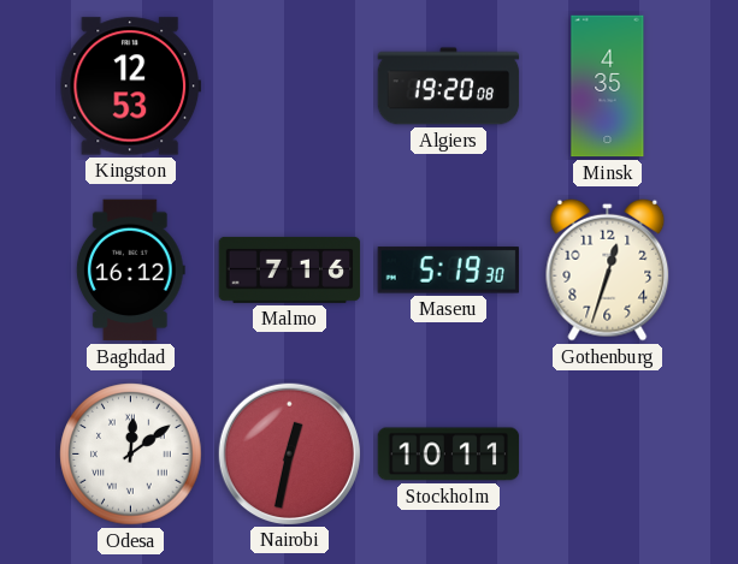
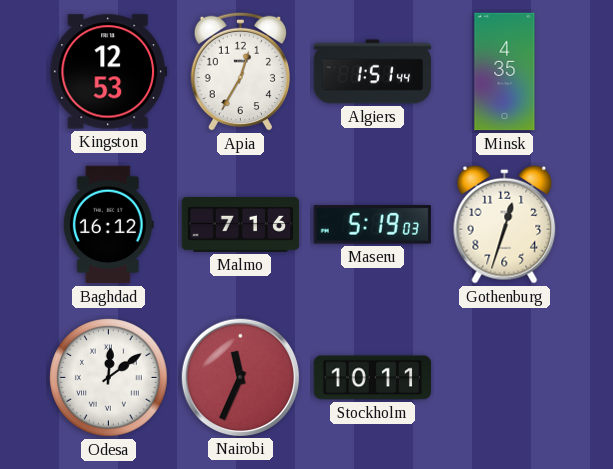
Apia: none -> 12:35
Algiers: 19:20 -> 1:51
Maseru: 5:19:30 -> 5:19:03
Nairobi: 12:32 -> 11:34
